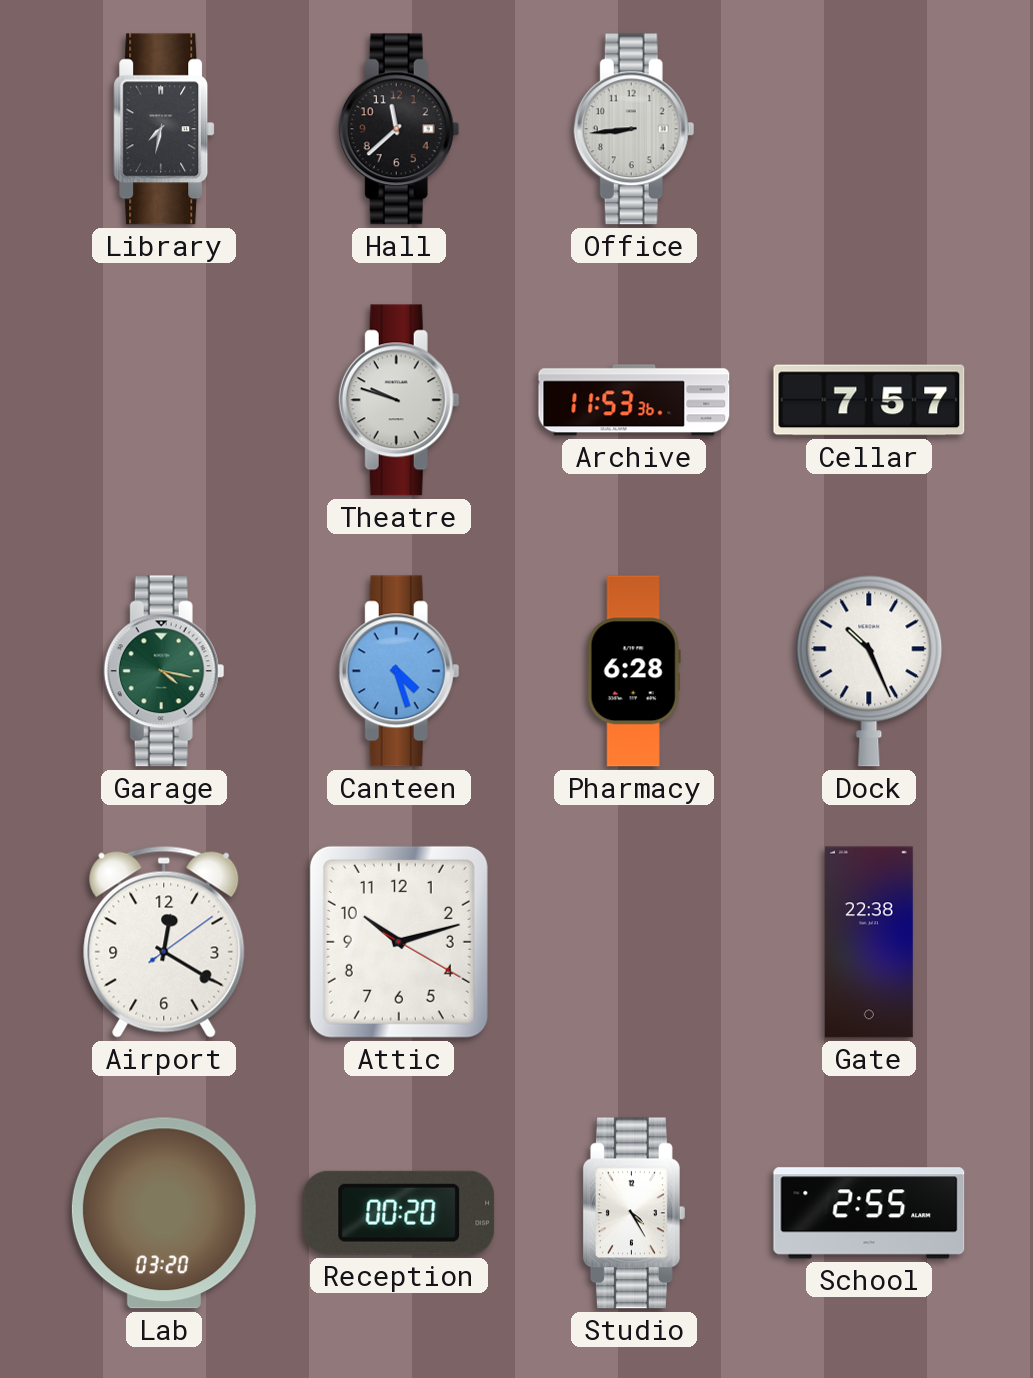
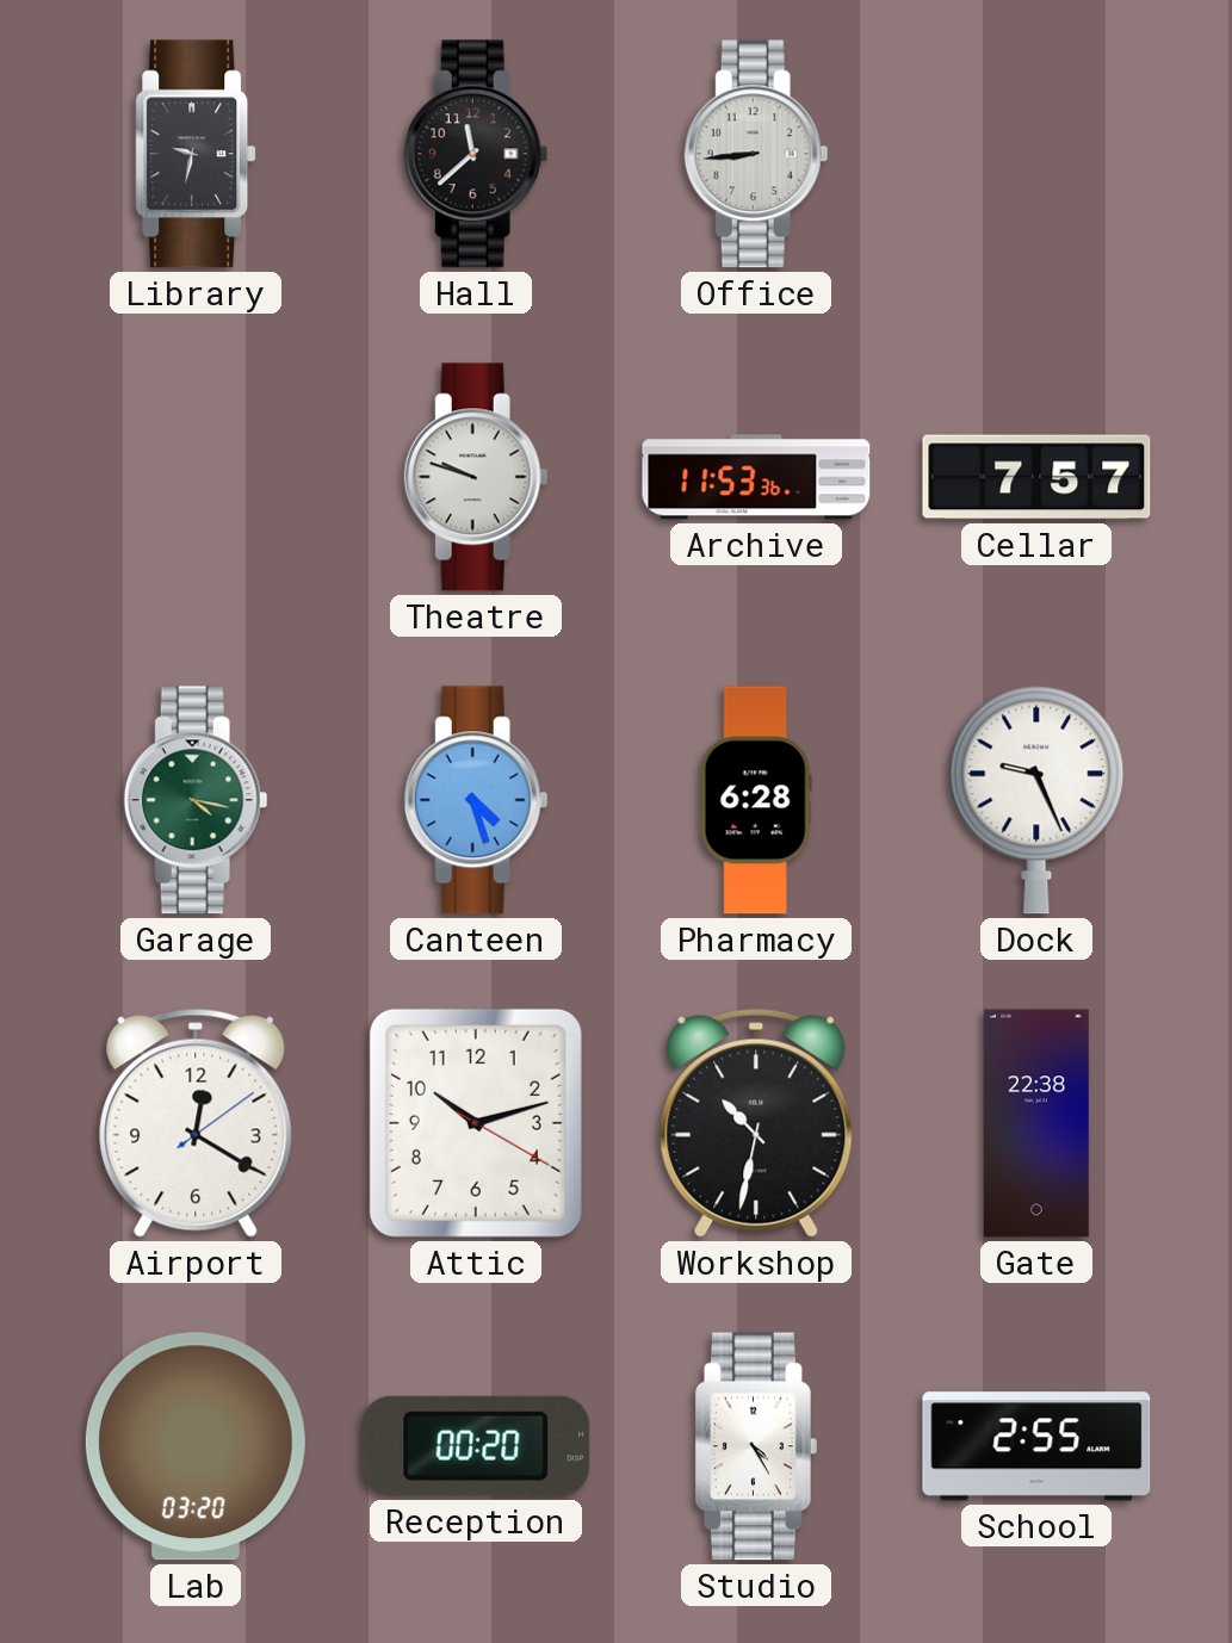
Library: 7:32 -> 9:32
Dock: 10:26 -> 9:26
Workshop: none -> 10:32
